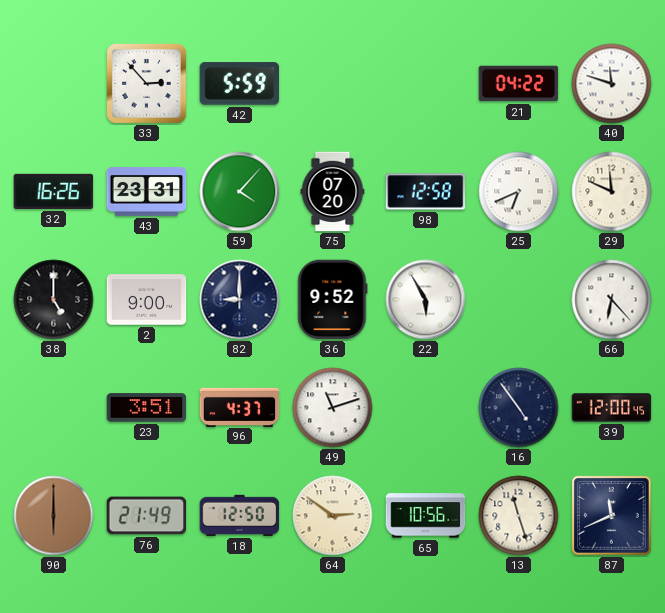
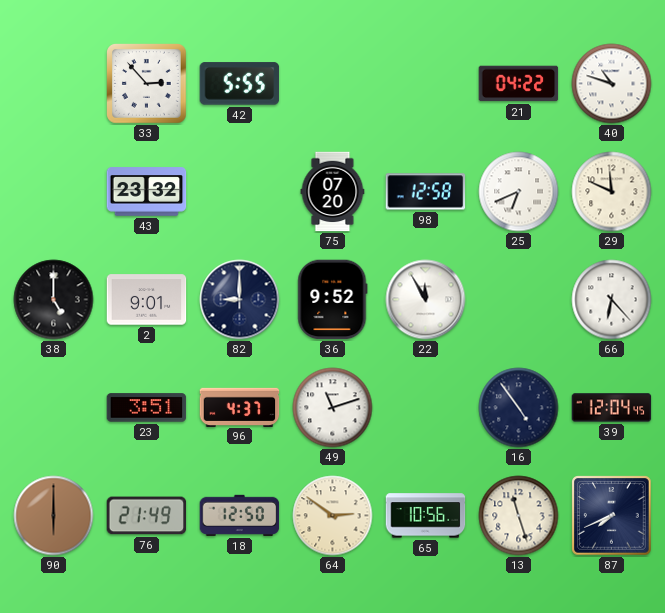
42: 5:59 -> 5:55
40: 11:48 -> 10:48
32: 16:26 -> none
43: 23:31 -> 23:32
59: 4:07 -> none
2: 9:00 -> 9:01
22: 5:55 -> 11:55
39: 12:00 -> 12:04
87: 11:41 -> 7:41
